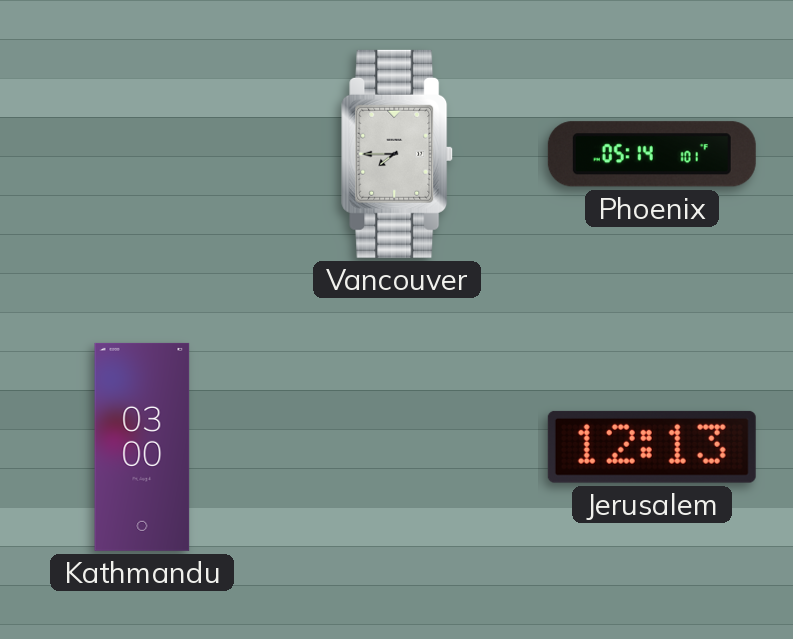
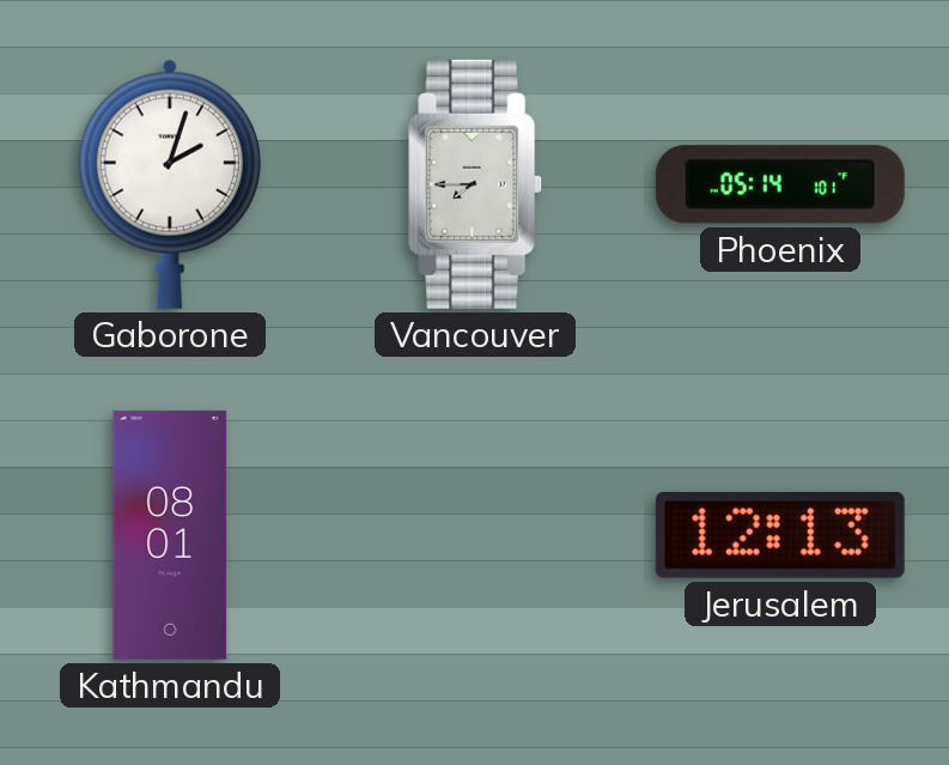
Gaborone: none -> 2:03
Kathmandu: 03:00 -> 08:01
